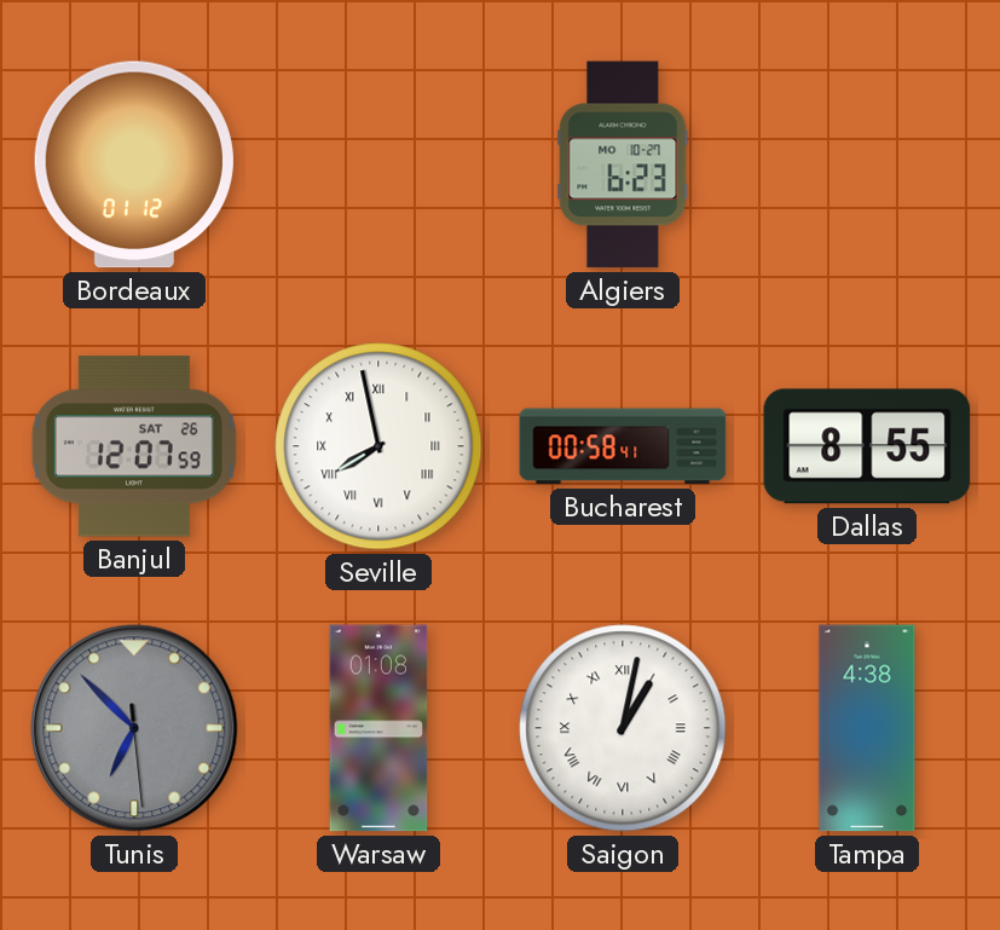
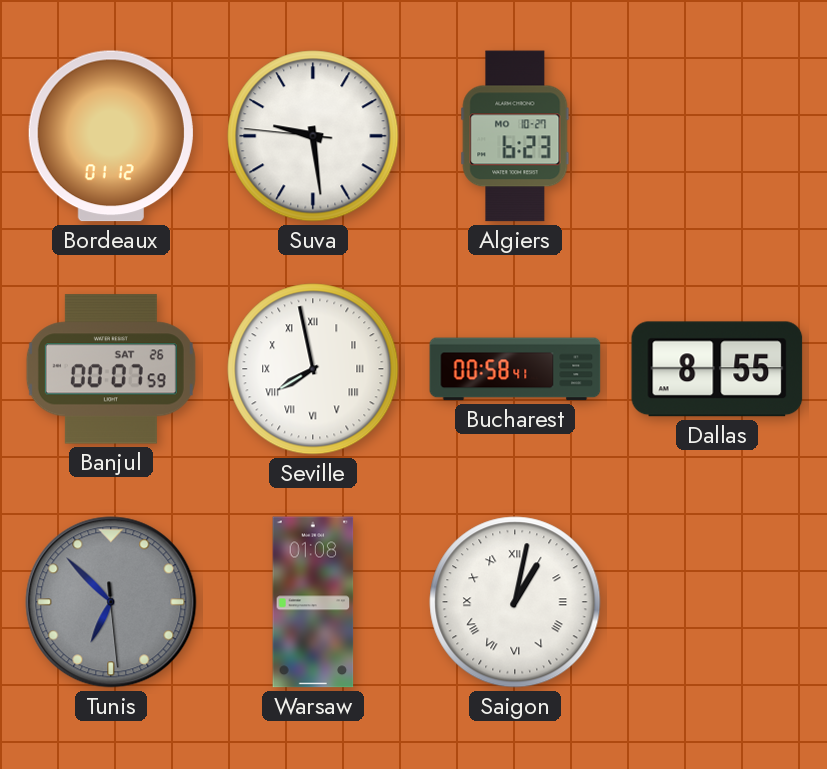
Suva: none -> 9:28
Banjul: 12:07 -> 00:07
Tampa: 4:38 -> none
